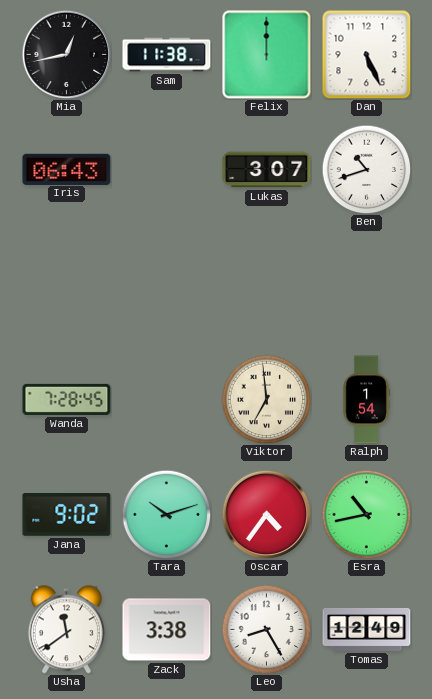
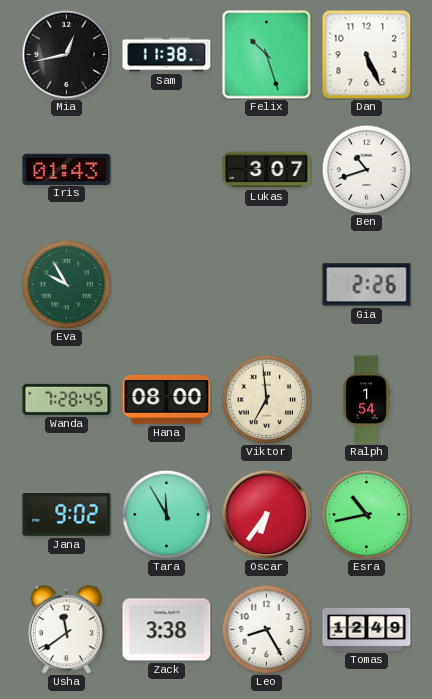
Felix: 12:00 -> 10:27
Iris: 06:43 -> 01:43
Eva: none -> 9:55
Gia: none -> 2:26
Hana: none -> 08:00
Tara: 10:12 -> 11:55
Oscar: 4:36 -> 6:36
